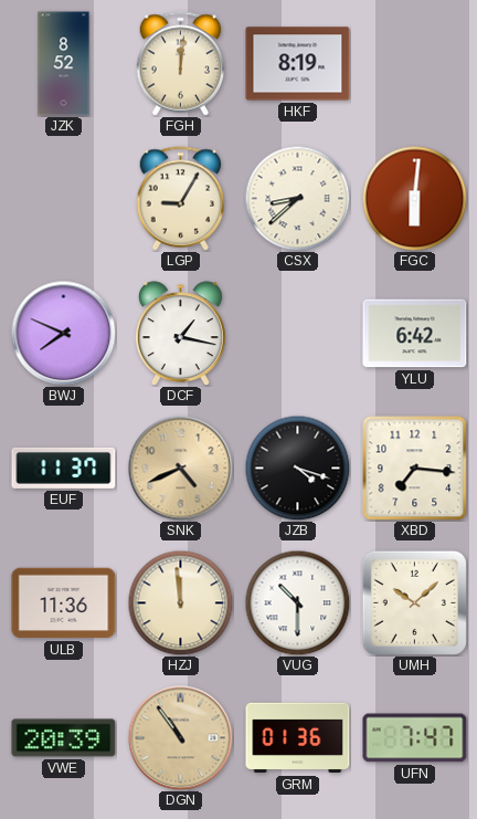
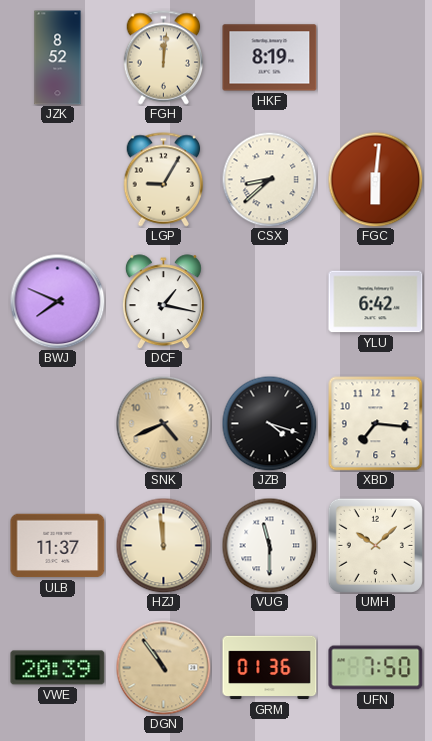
EUF: 11:37 -> none
ULB: 11:36 -> 11:37
VUG: 10:30 -> 11:30
UFN: 7:47 -> 7:50
